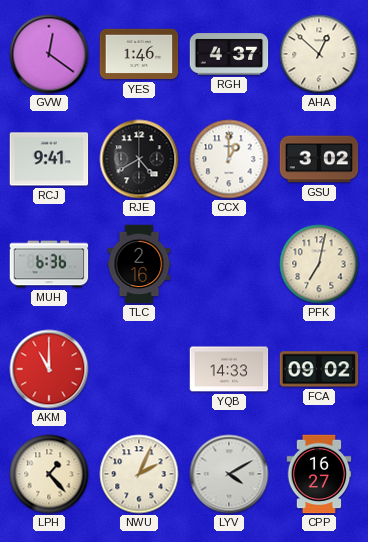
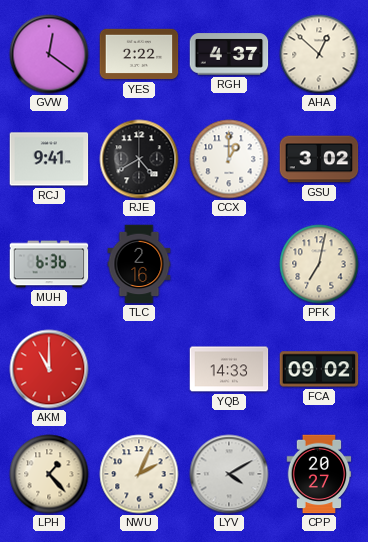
YES: 1:46 -> 2:22
CPP: 16:27 -> 20:27
